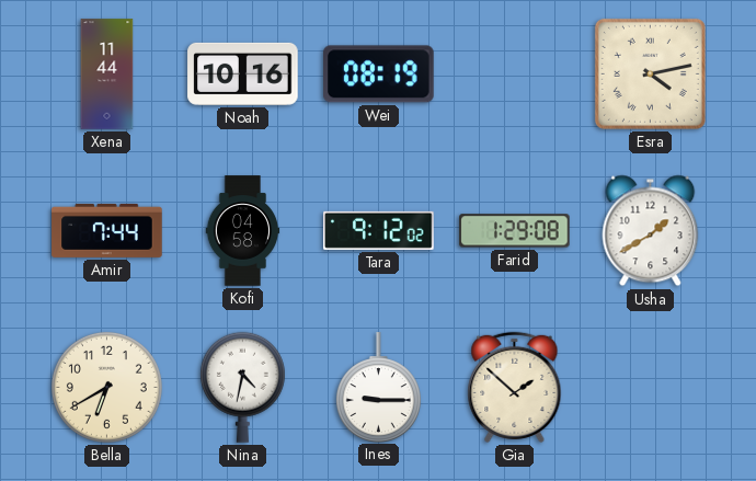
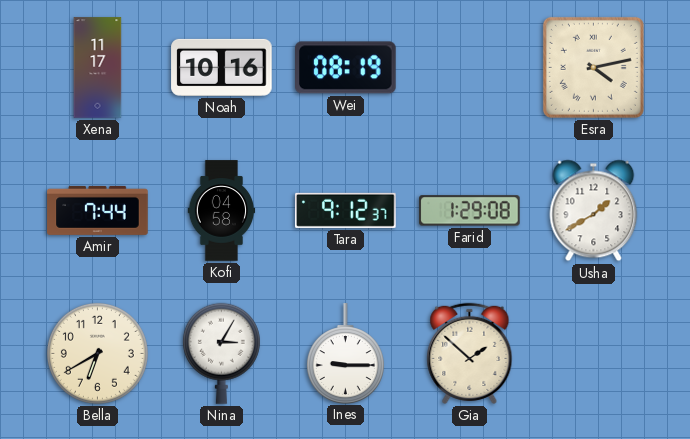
Xena: 11:44 -> 11:17
Tara: 9:12:02 -> 9:12:37
Nina: 4:32 -> 3:05
